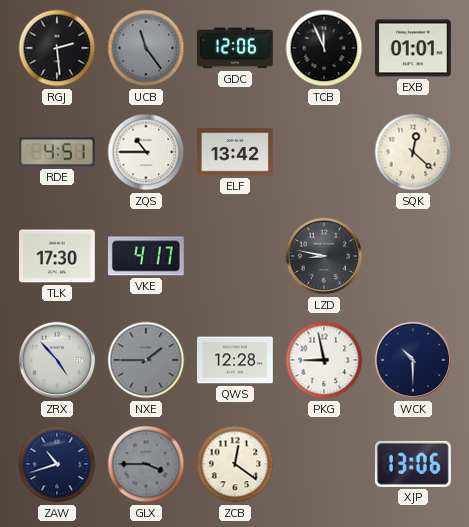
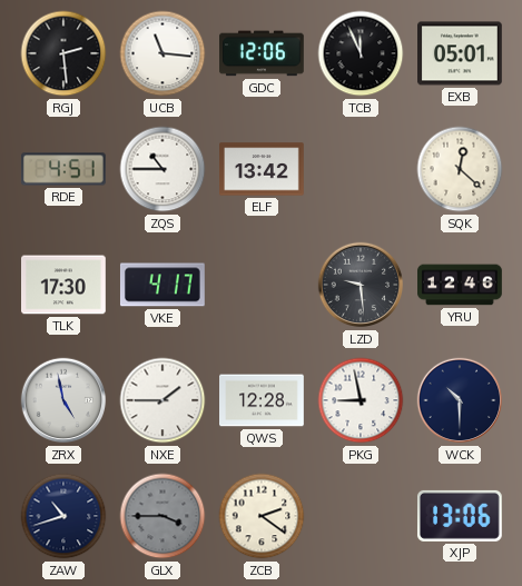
UCB: 11:24 -> 11:16
UCB dial: grey -> white
EXB: 01:01 -> 05:01
LZD: 8:47 -> 9:29
YRU: none -> 12:46
ZRX: 4:53 -> 4:58
NXE dial: grey -> white
ZCB: 12:21 -> 2:21
